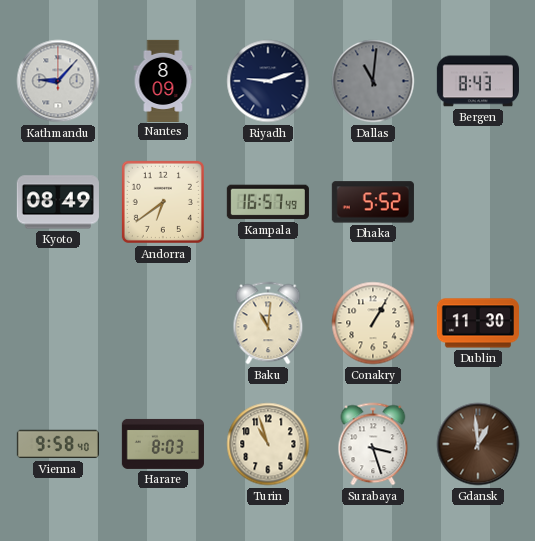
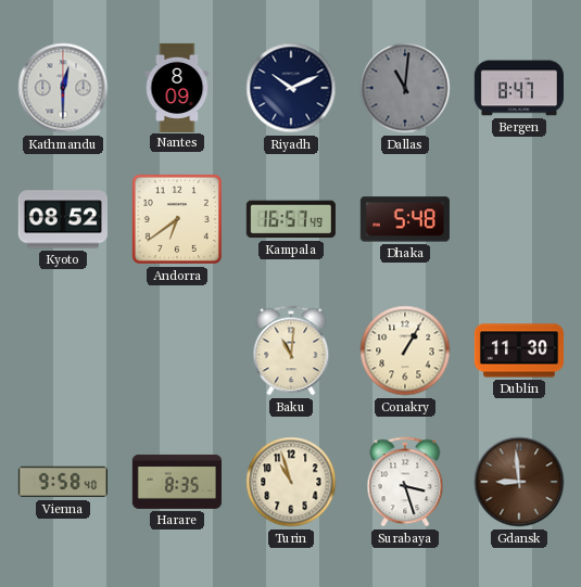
Kathmandu: 9:07 -> 12:30
Riyadh: 9:12 -> 10:11
Bergen: 8:43 -> 8:47
Kyoto: 08:49 -> 08:52
Dhaka: 5:52 -> 5:48
Harare: 8:03 -> 8:35
Gdansk: 12:59 -> 8:59
